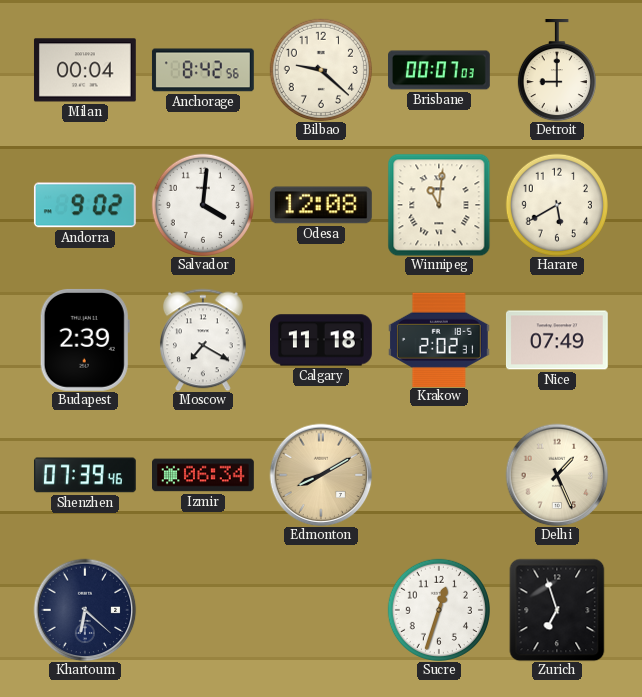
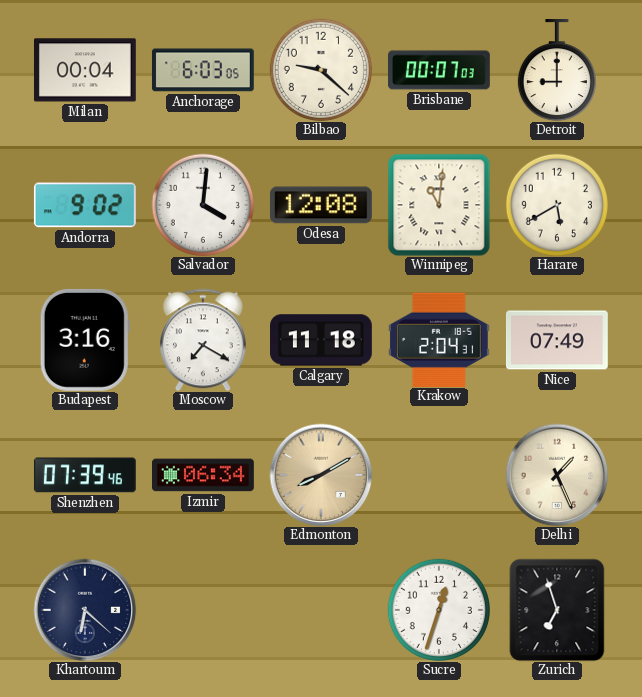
Anchorage: 8:42 -> 6:03
Budapest: 2:39 -> 3:16
Krakow: 2:02 -> 2:04
